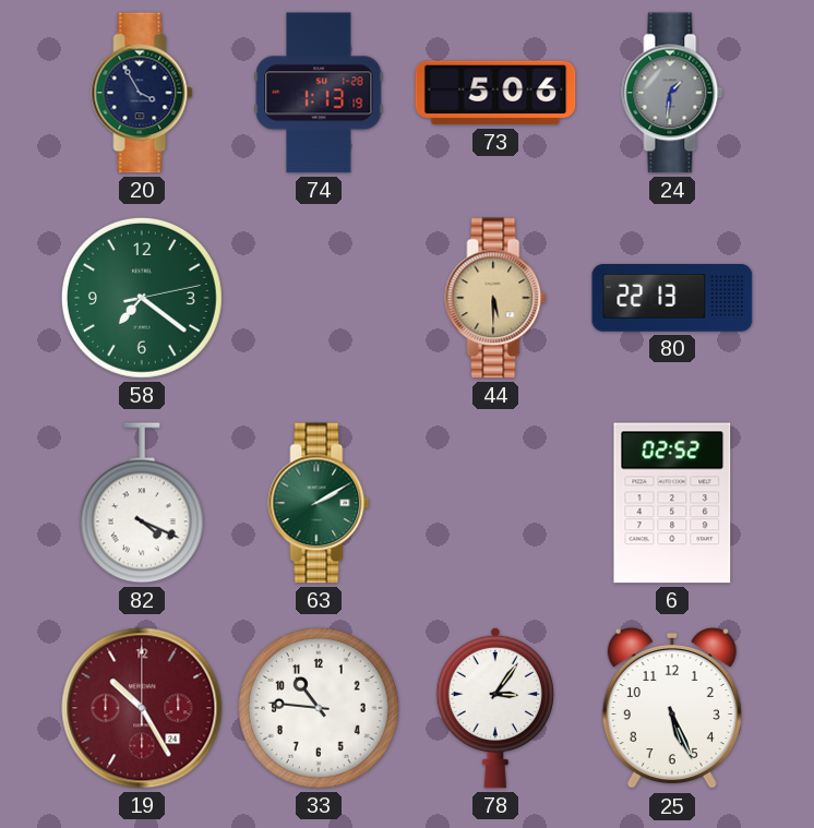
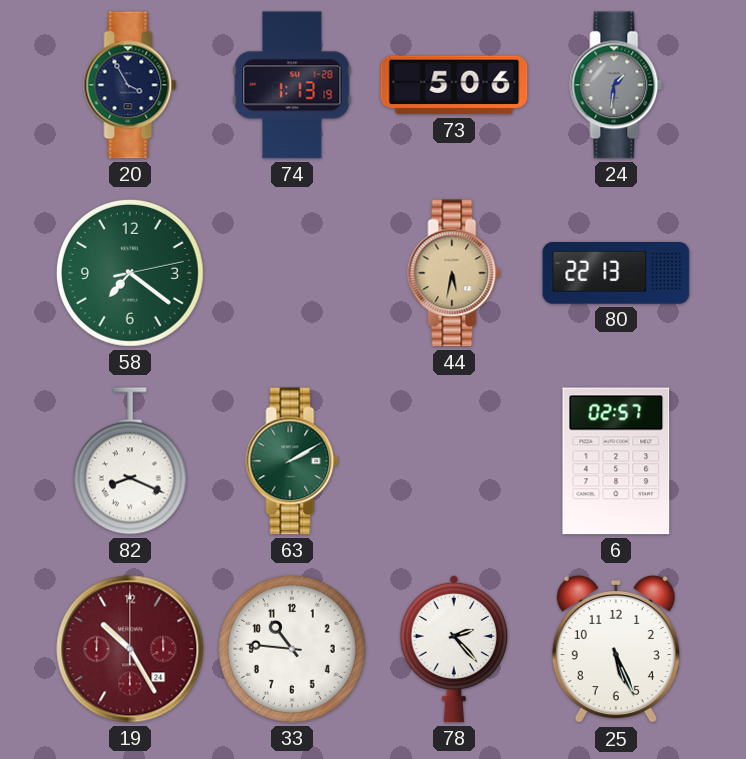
44: 5:30 -> 5:32
82: 4:19 -> 8:19
6: 02:52 -> 02:57
78: 3:06 -> 2:23
